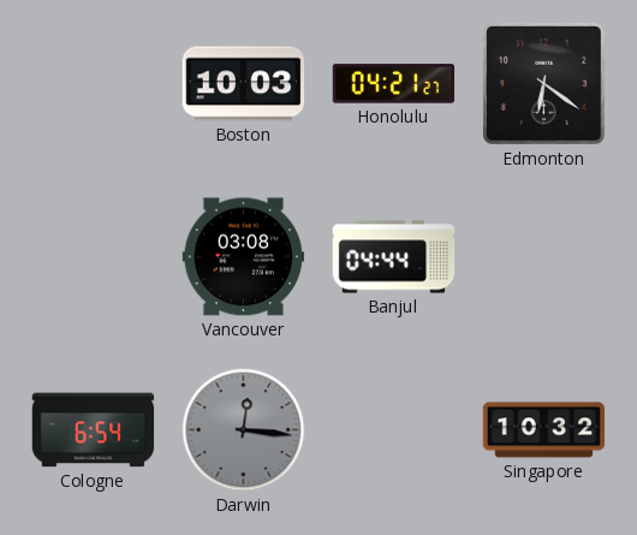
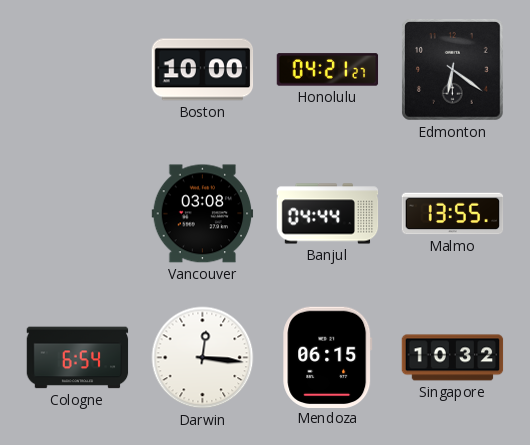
Boston: 10:03 -> 10:00
Malmo: none -> 13:55
Darwin dial: grey -> white
Mendoza: none -> 06:15
